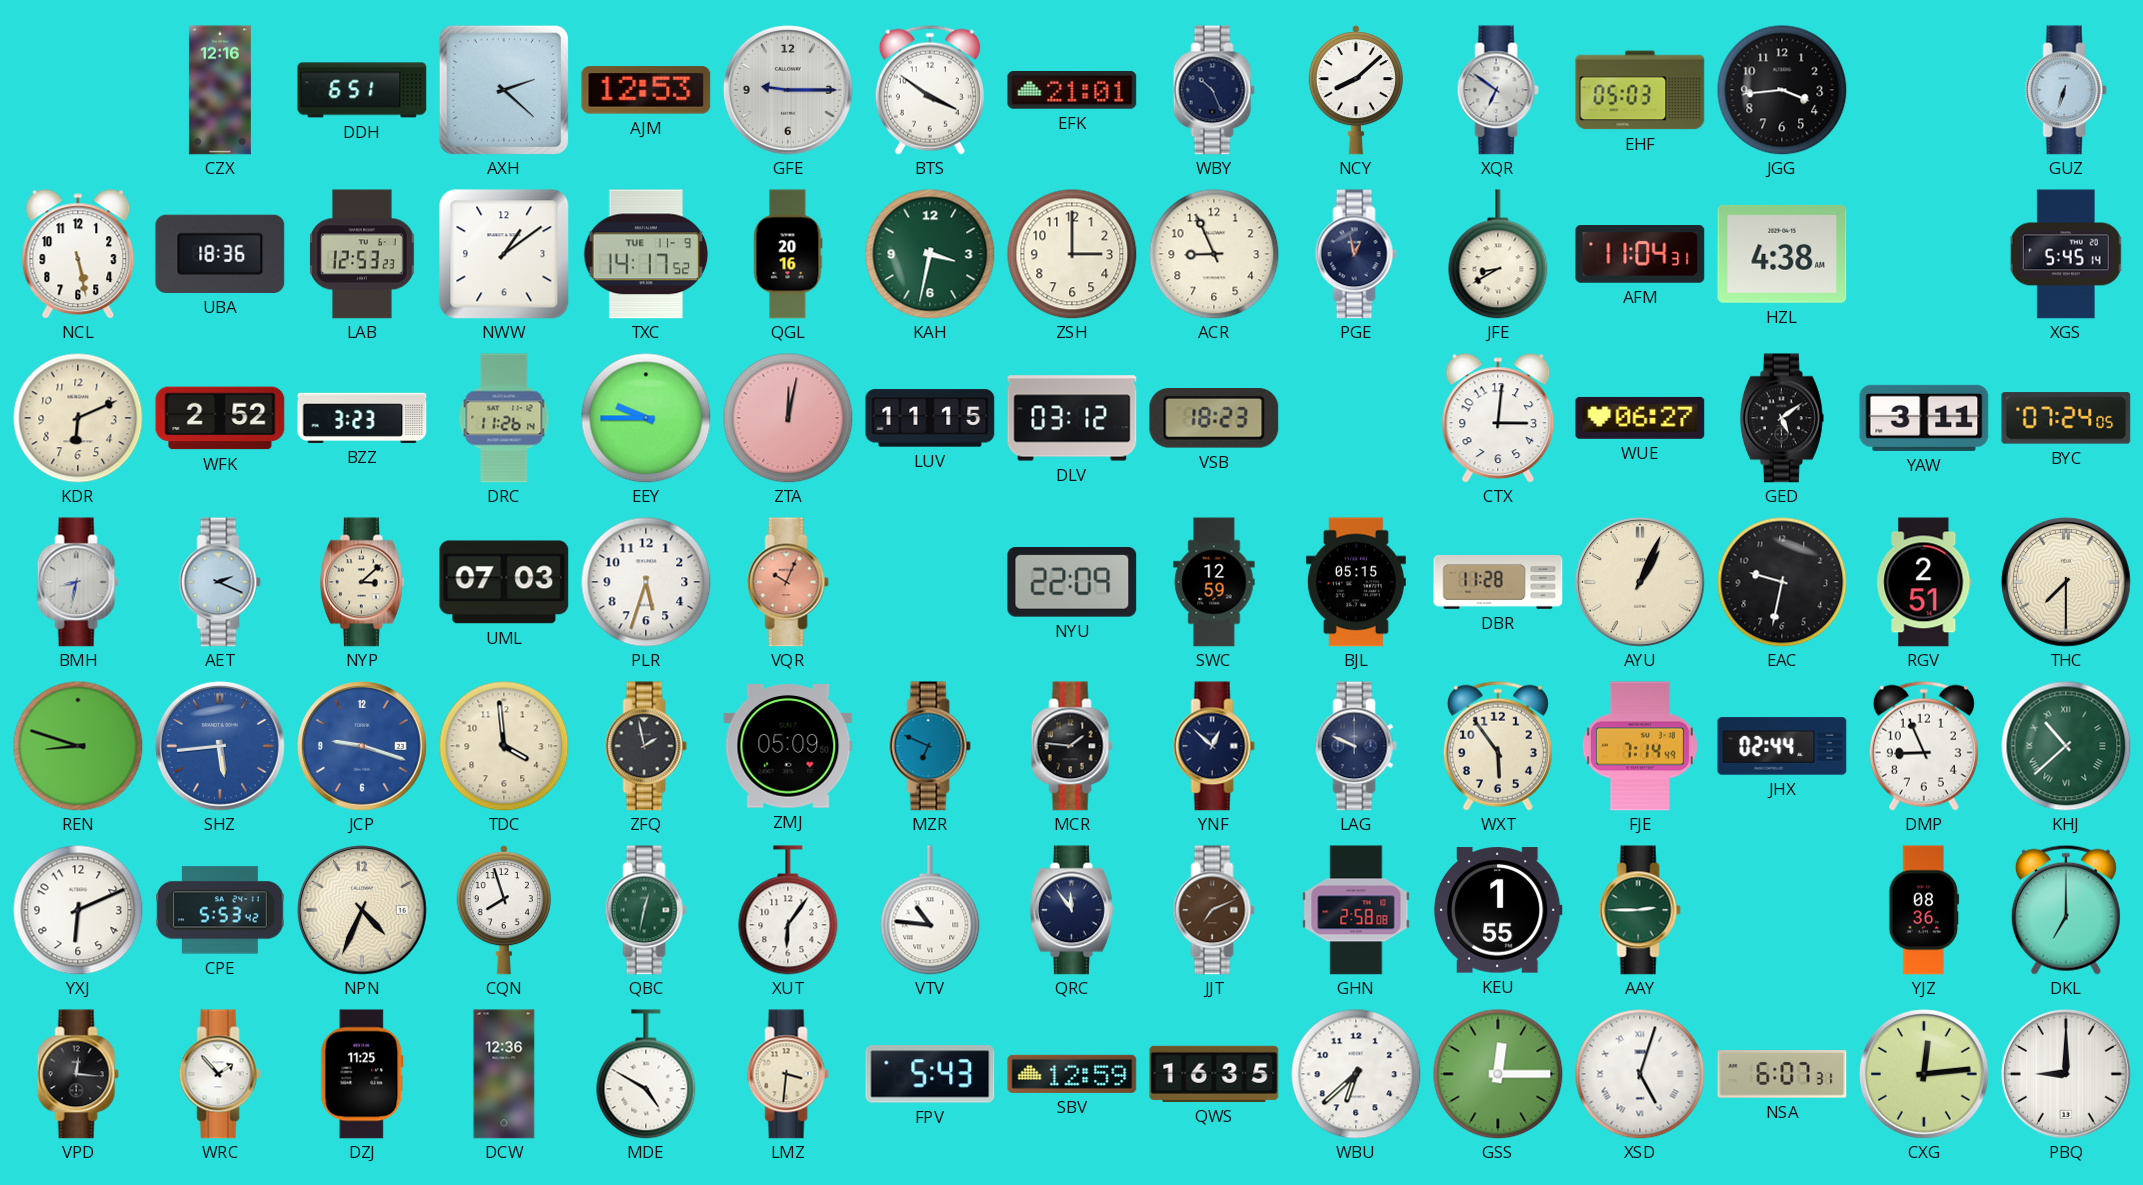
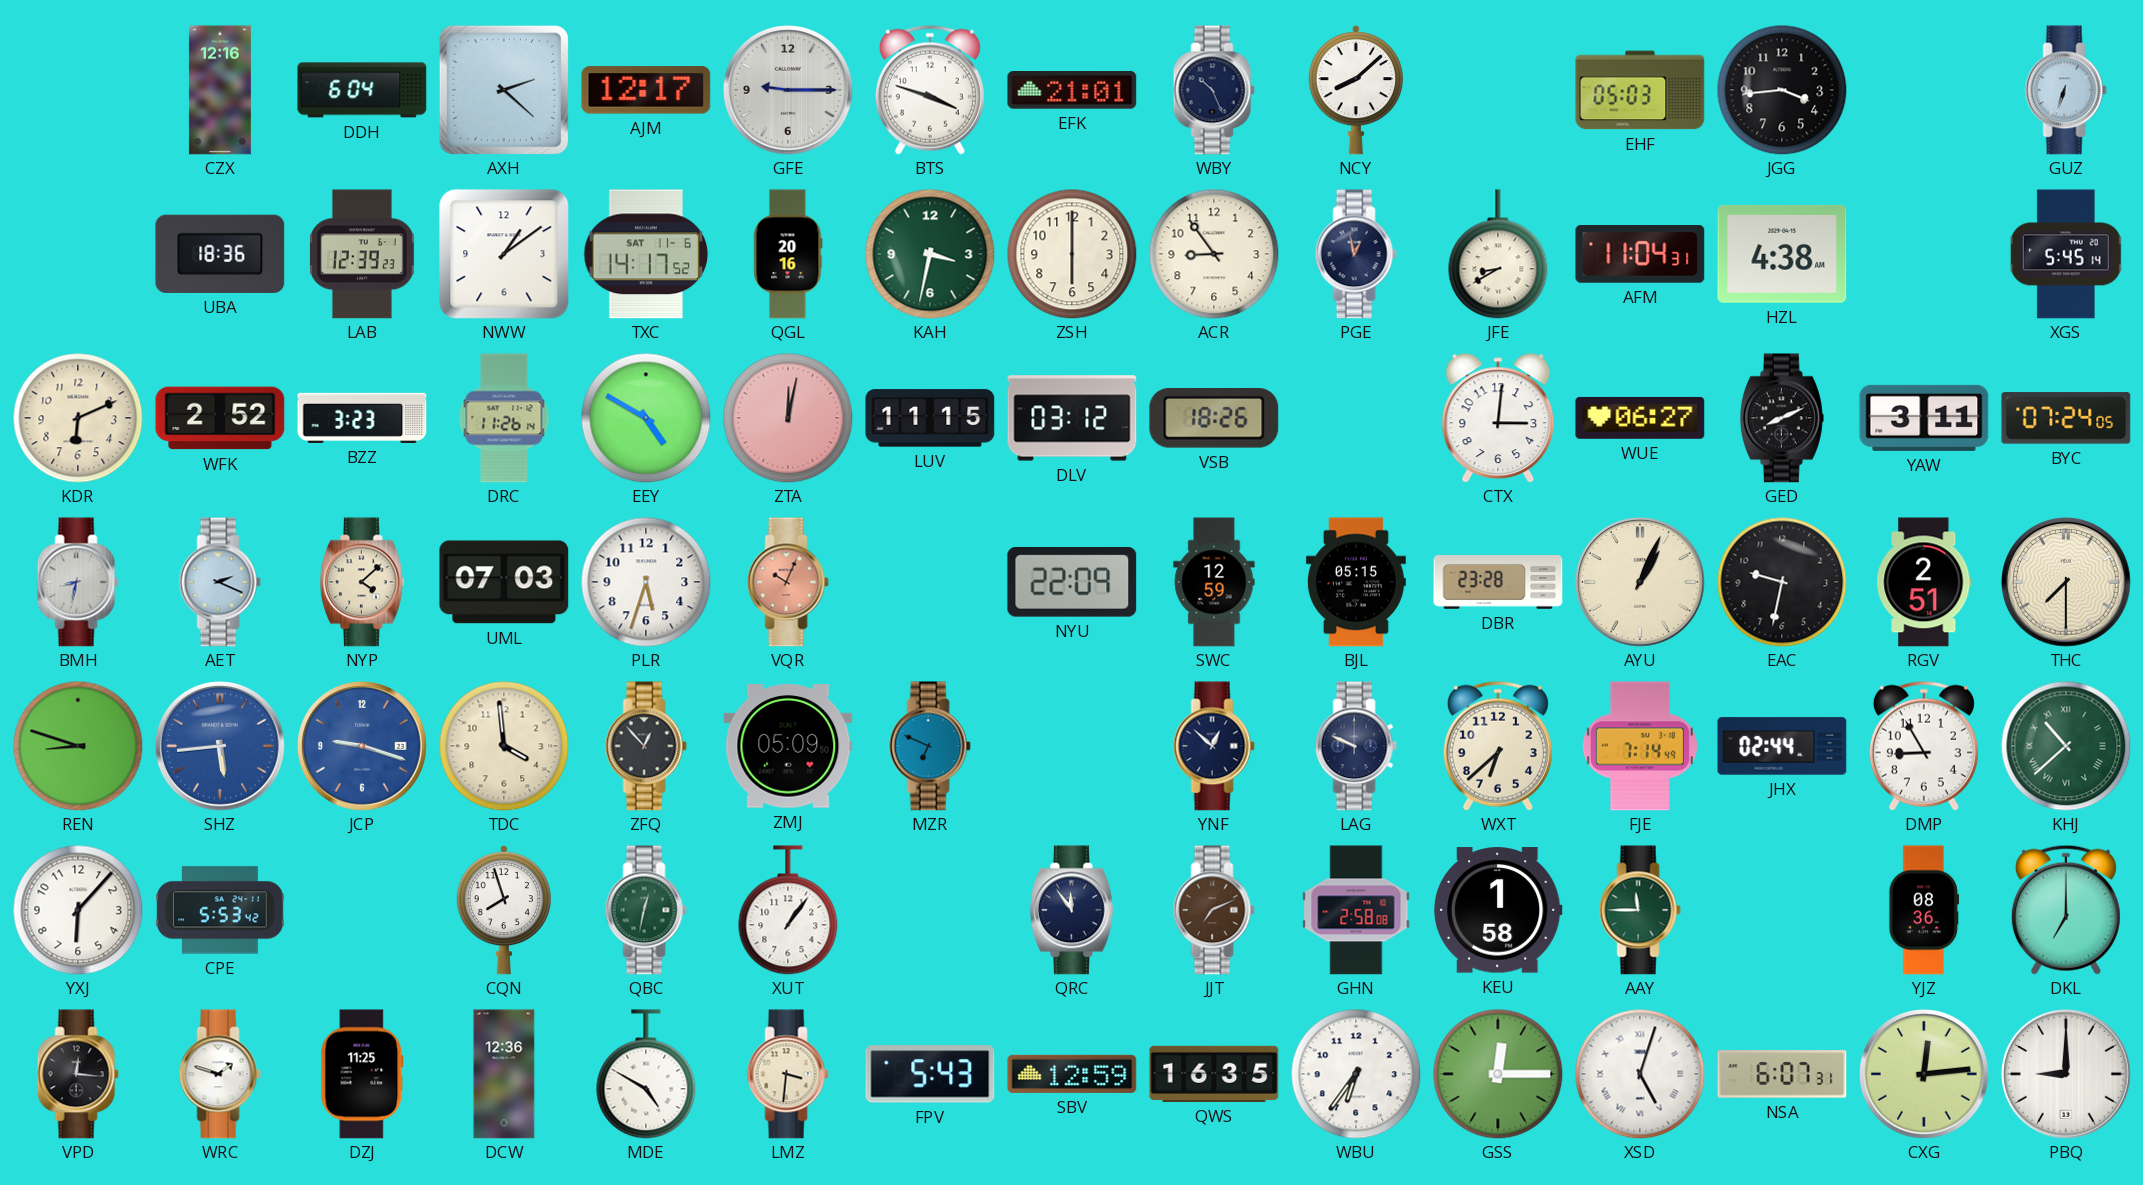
DDH: 6:51 -> 6:04
AJM: 12:53 -> 12:17
BTS: 3:51 -> 3:48
XQR: 6:51 -> none
NCL: 5:28 -> none
LAB: 12:53 -> 12:39
TXC date: TUE 11-9 -> SAT 11-6
ZSH: 3:00 -> 6:00
ACR: 8:56 -> 8:54
EEY: 9:45 -> 4:50
VSB: 18:23 -> 18:26
GED: 5:09 -> 8:11
NYP: 3:08 -> 4:08
DBR: 11:28 -> 23:28
ZFQ: 1:58 -> 12:53
MCR: 1:46 -> none
WXT: 5:54 -> 6:38
DMP: 8:56 -> 8:55
YXJ: 6:11 -> 6:07
NPN: 4:34 -> none
XUT: 6:06 -> 1:06
VTV: 10:46 -> none
KEU: 1:55 -> 1:58
AAY: 2:45 -> 11:45
WRC: 1:53 -> 1:48
WBU: 6:38 -> 6:36
